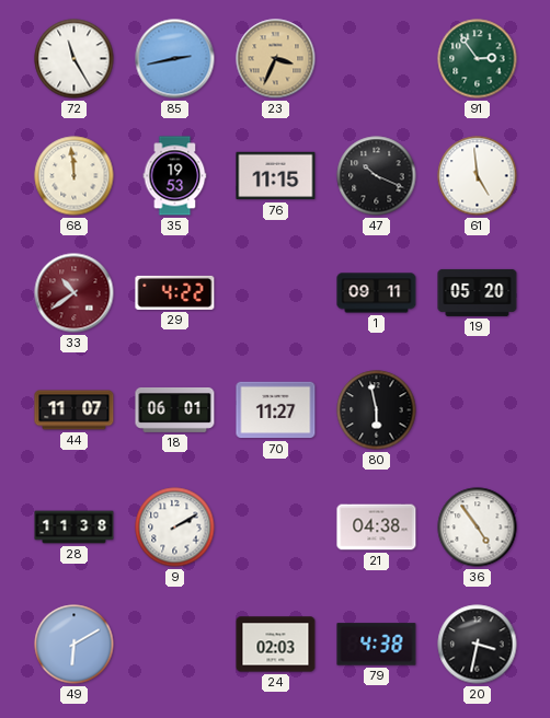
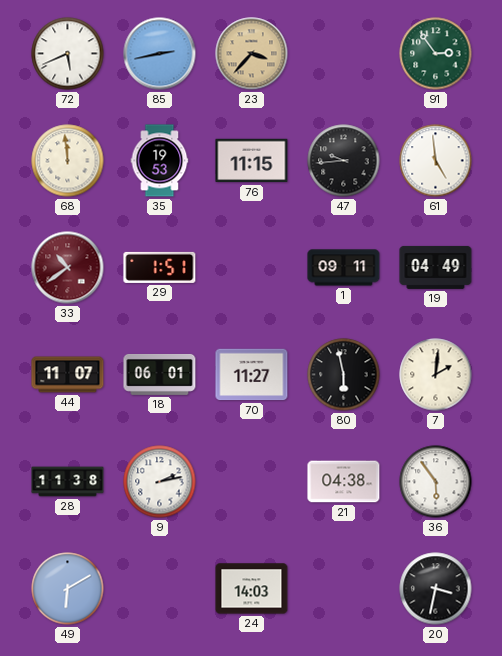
72: 11:25 -> 5:41
23: 3:34 -> 3:37
47: 10:19 -> 9:44
29: 4:22 -> 1:51
19: 05:20 -> 04:49
7: none -> 2:01
9: 2:10 -> 2:13
36: 4:54 -> 5:54
24: 02:03 -> 14:03
79: 4:38 -> none
